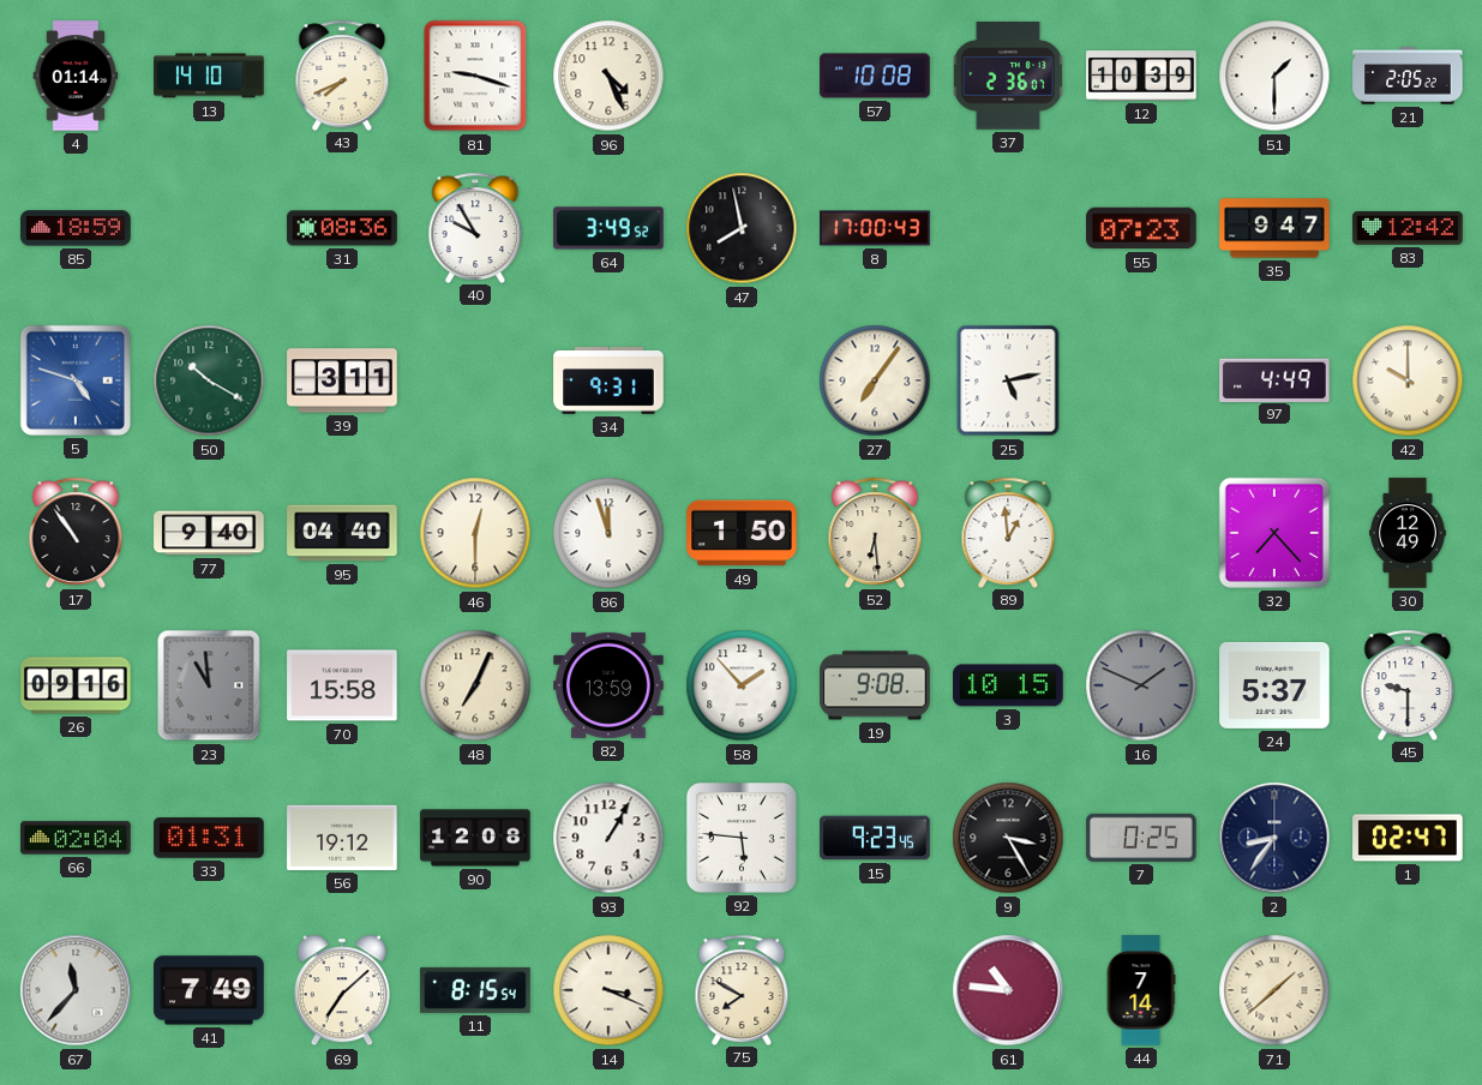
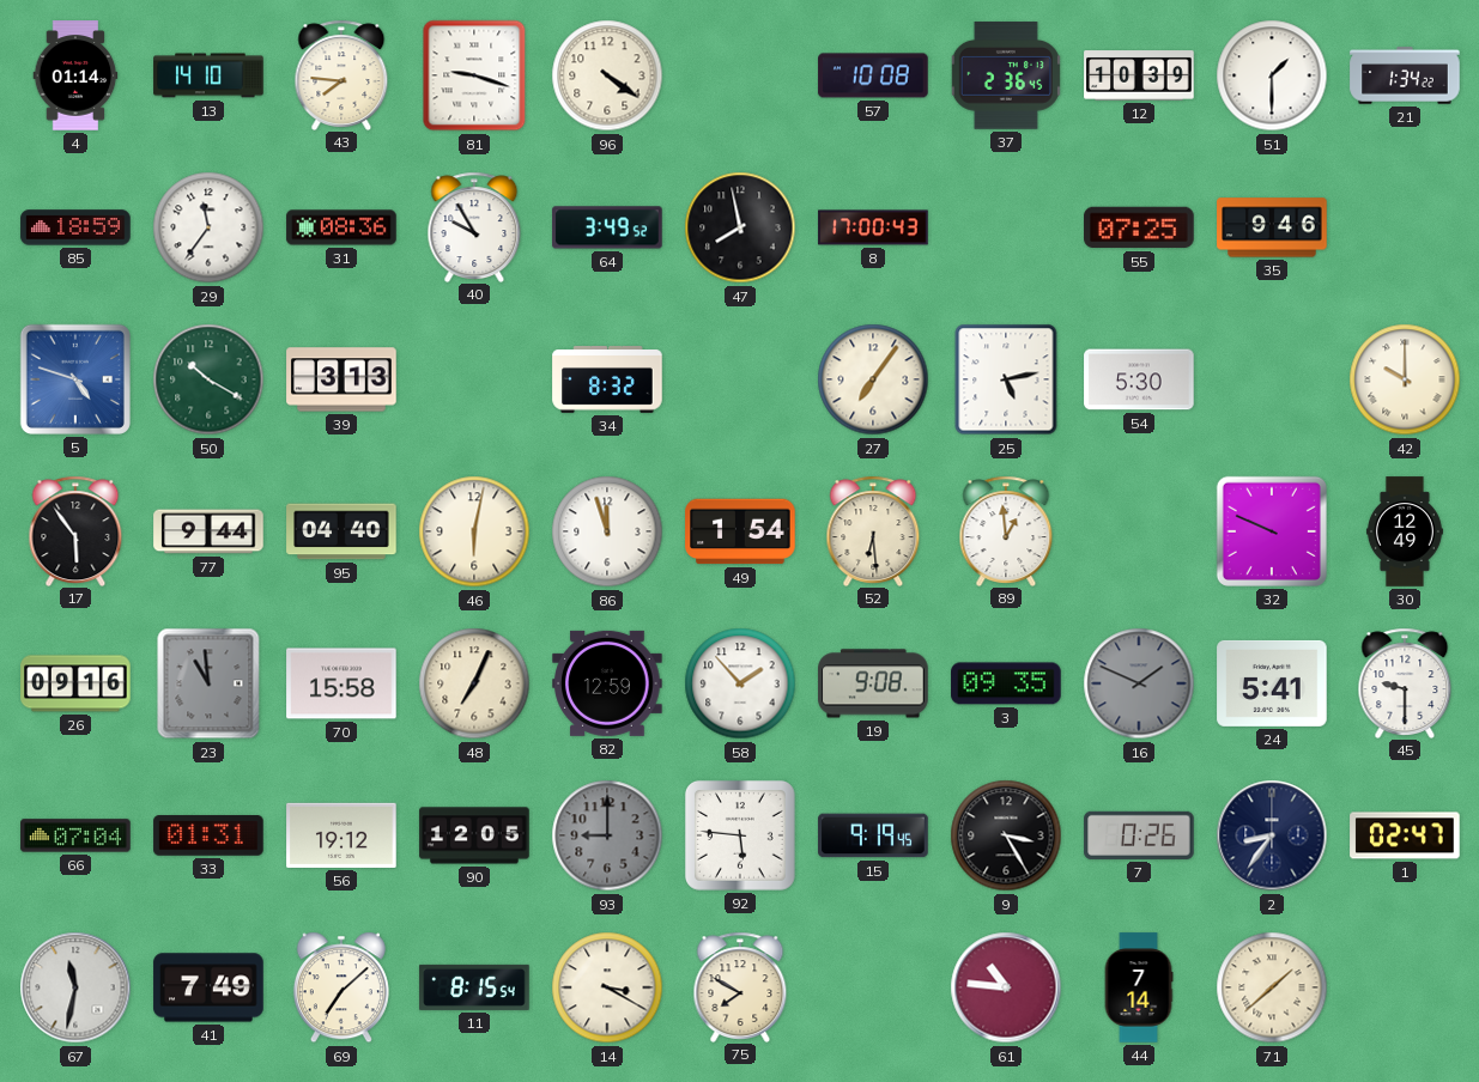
43: 7:41 -> 7:46
96: 4:26 -> 4:21
37: 2:36:07 -> 2:36:45
21: 2:05 -> 1:34
29: none -> 11:36
55: 07:23 -> 07:25
35: 9:47 -> 9:46
83: 12:42 -> none
39: 3:11 -> 3:13
34: 9:31 -> 8:32
54: none -> 5:30
97: 4:49 -> none
17: 10:54 -> 5:54
77: 9:40 -> 9:44
46: 12:30 -> 6:02
49: 1:50 -> 1:54
32: 7:23 -> 9:49
82: 13:59 -> 12:59
3: 10:15 -> 09:35
24: 5:37 -> 5:41
66: 02:04 -> 07:04
90: 12:08 -> 12:05
93: 1:05 -> 9:00
93 dial: white -> grey
15: 9:23 -> 9:19
7: 0:25 -> 0:26
67: 11:37 -> 11:32
14: 3:19 -> 3:20
